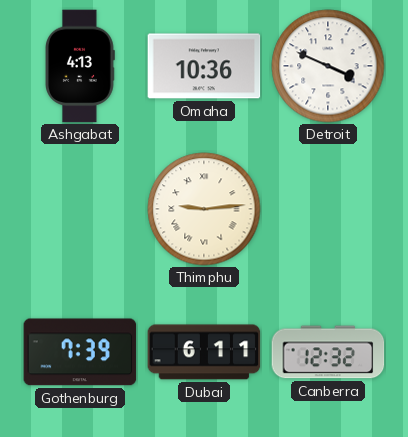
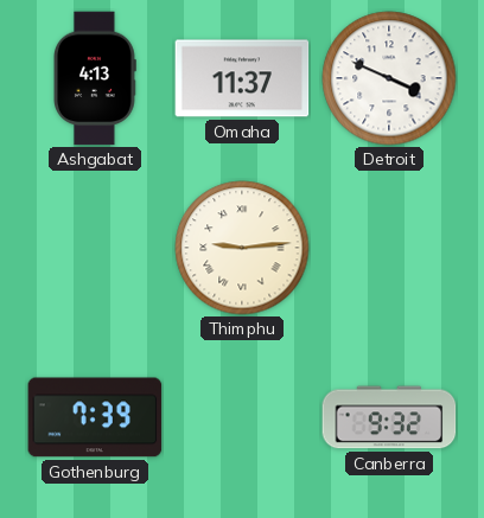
Omaha: 10:36 -> 11:37
Dubai: 6:11 -> none
Canberra: 12:32 -> 9:32
